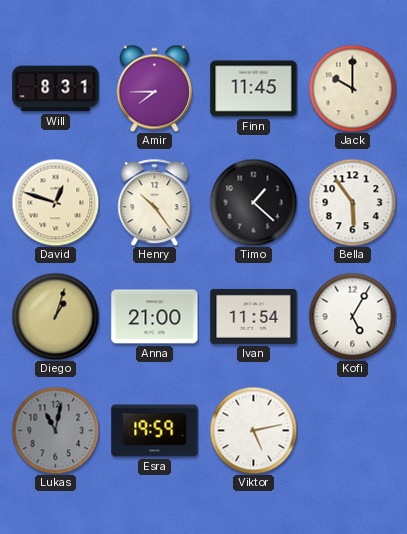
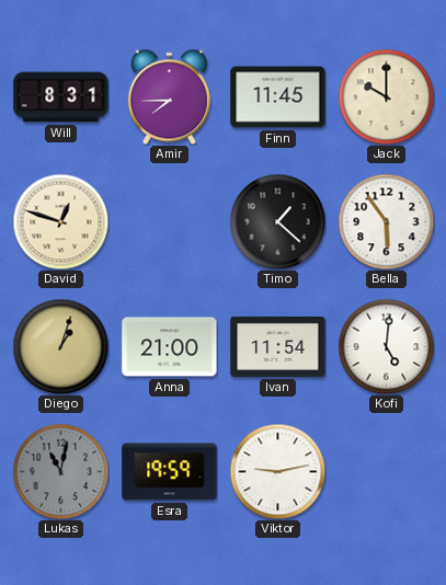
Henry: 10:24 -> none
Kofi: 5:05 -> 5:01
Viktor: 5:13 -> 9:13
